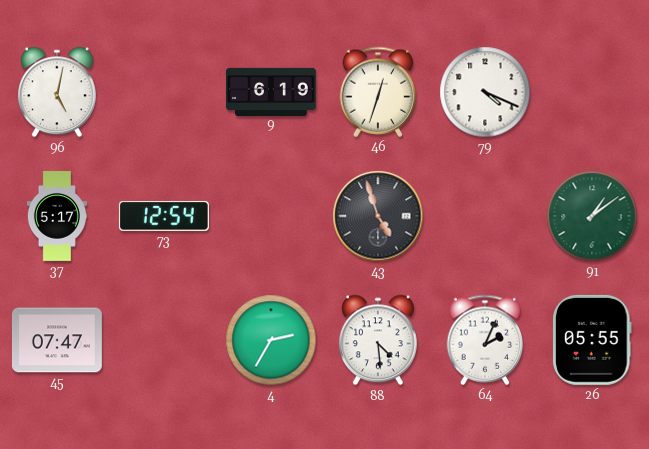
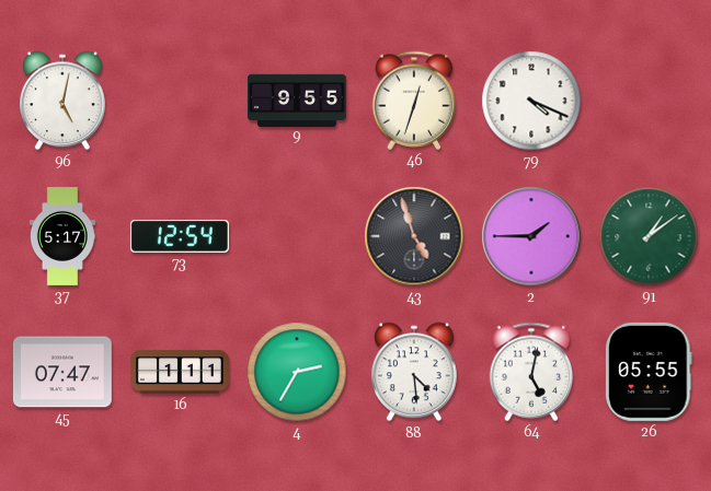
9: 6:19 -> 9:55
2: none -> 1:45
16: none -> 1:11
64: 2:04 -> 5:02
